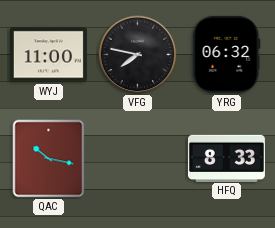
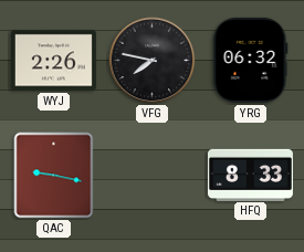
WYJ: 11:00 -> 2:26
QAC: 10:17 -> 9:17
